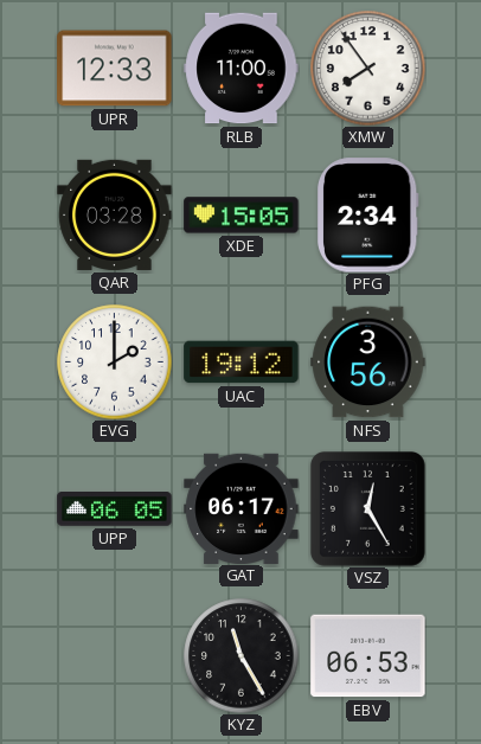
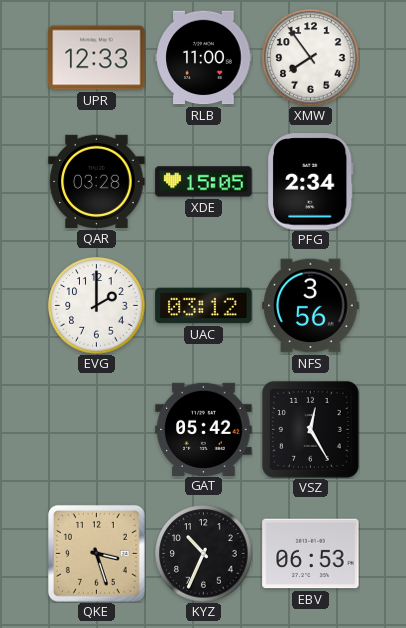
UAC: 19:12 -> 03:12
UPP: 06:05 -> none
GAT: 06:17 -> 05:42
QKE: none -> 3:27
KYZ: 11:25 -> 10:34
